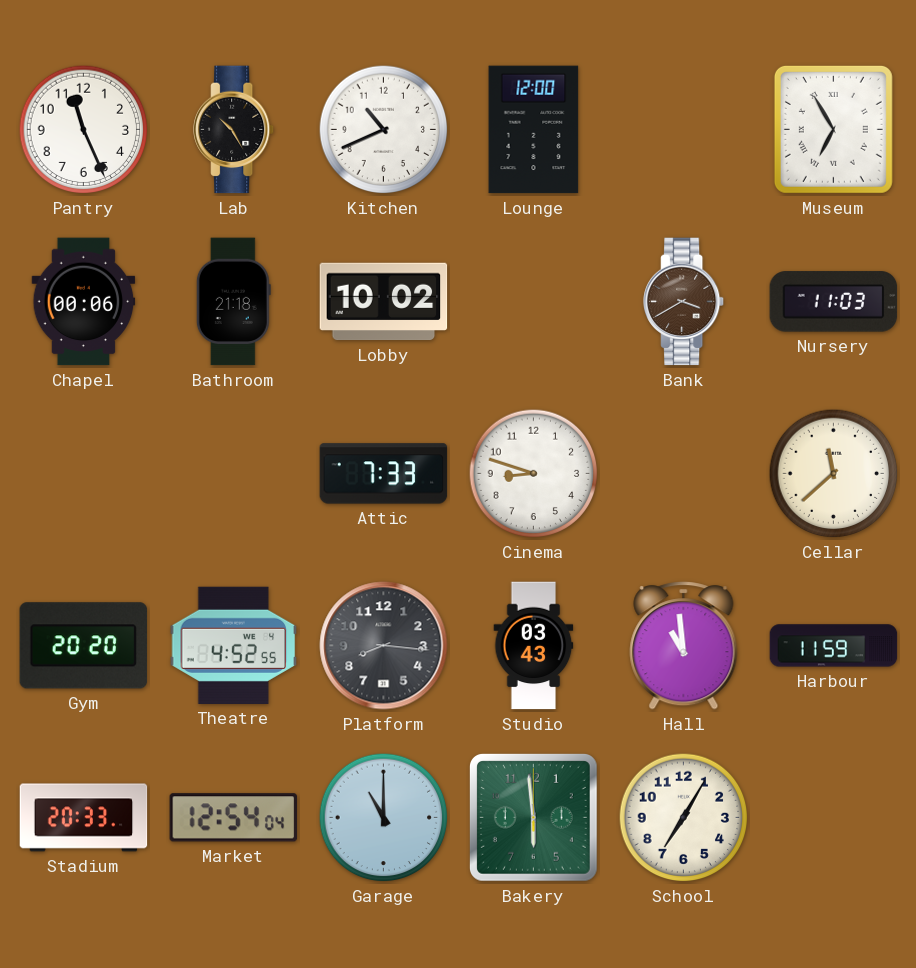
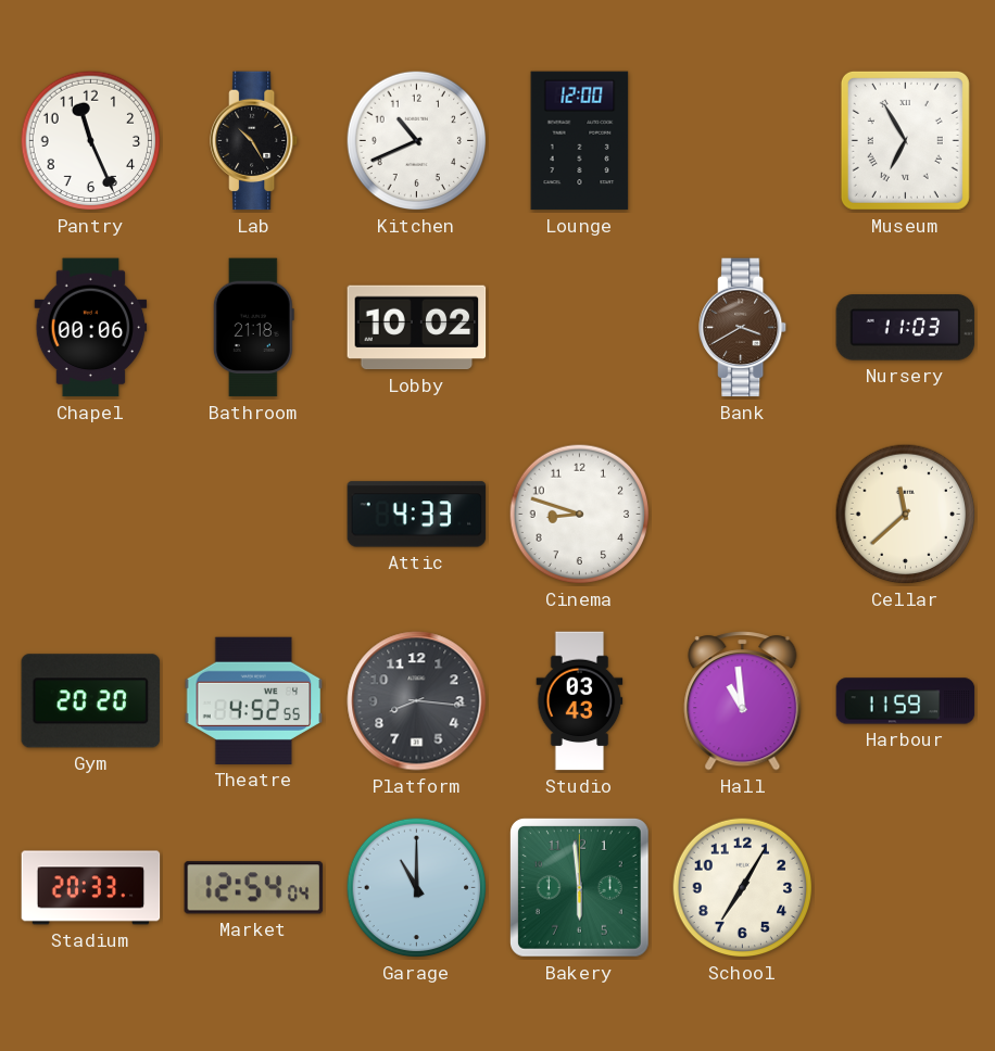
Attic: 7:33 -> 4:33
